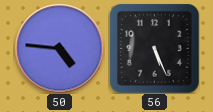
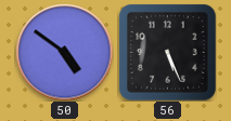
50: 4:46 -> 4:51
